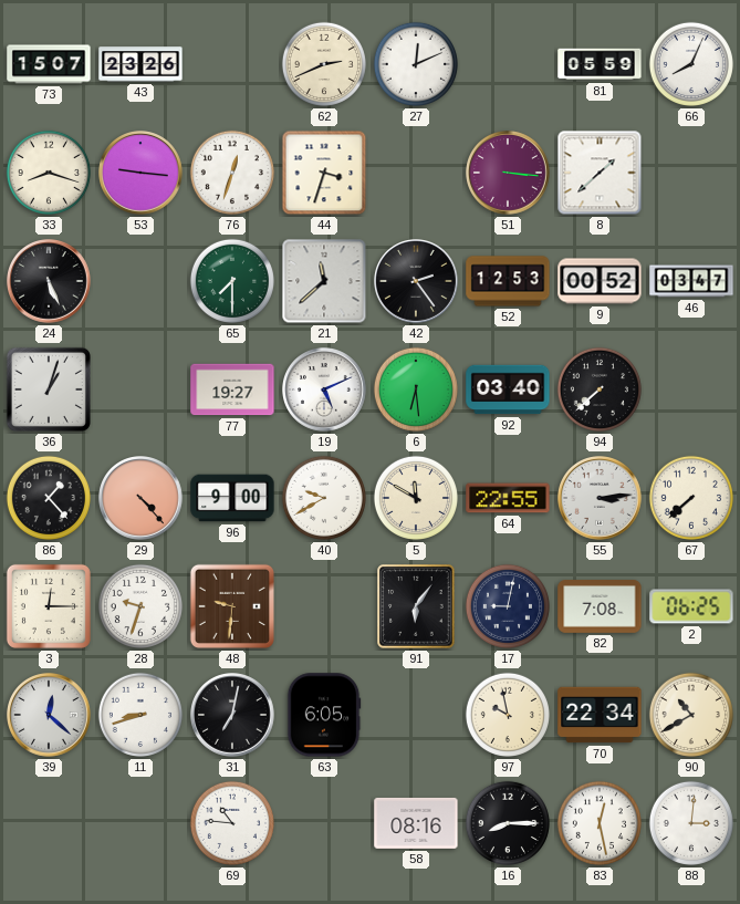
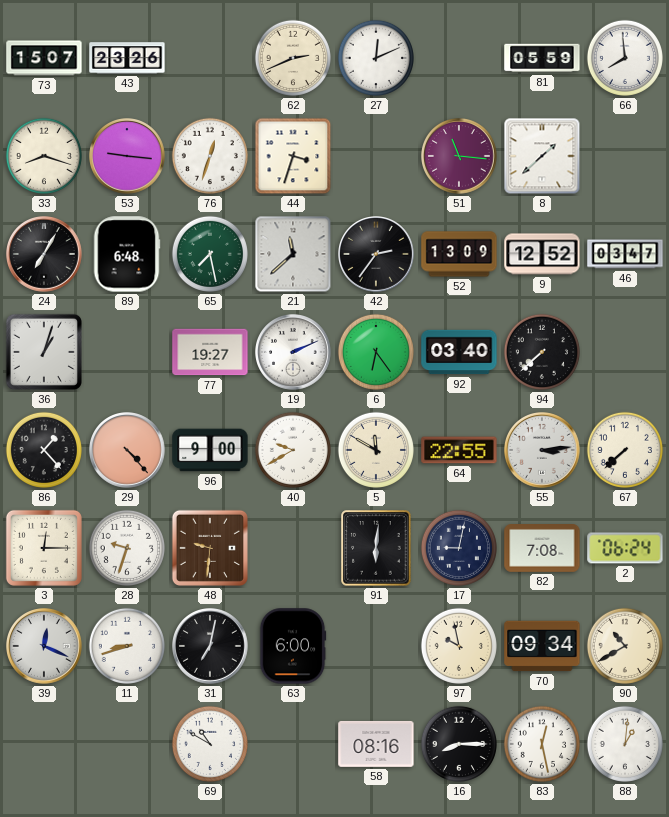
66: 8:04 -> 7:59
51: 3:16 -> 11:16
24: 5:26 -> 7:05
89: none -> 6:48
65: 7:30 -> 7:28
42: 2:24 -> 2:36
52: 12:53 -> 13:09
9: 00:52 -> 12:52
19: 5:11 -> 2:11
6: 6:29 -> 6:24
91: 6:06 -> 6:01
2: 06:25 -> 06:24
39: 12:22 -> 12:19
63: 6:05 -> 6:00
70: 22:34 -> 09:34
69: 10:46 -> 10:50
88: 3:01 -> 1:01
